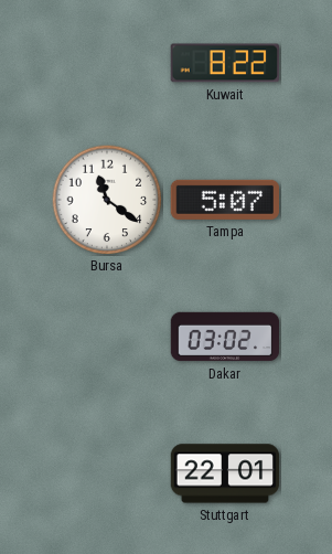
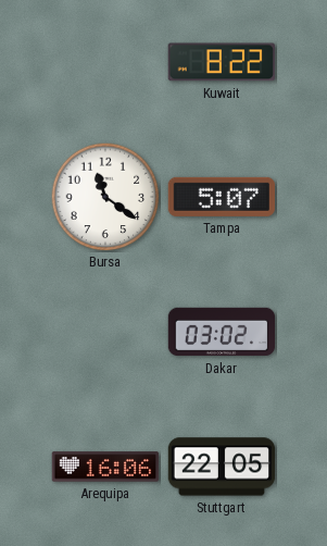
Arequipa: none -> 16:06
Stuttgart: 22:01 -> 22:05
